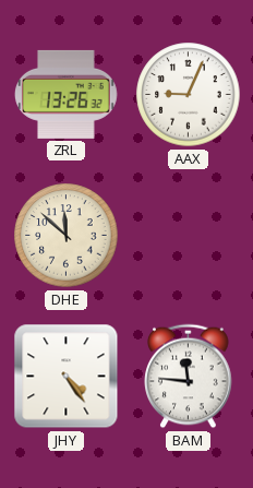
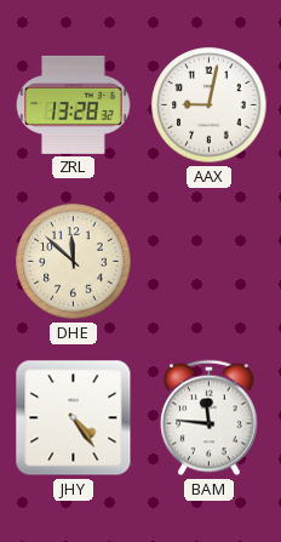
ZRL: 13:26 -> 13:28
AAX: 9:04 -> 9:02
